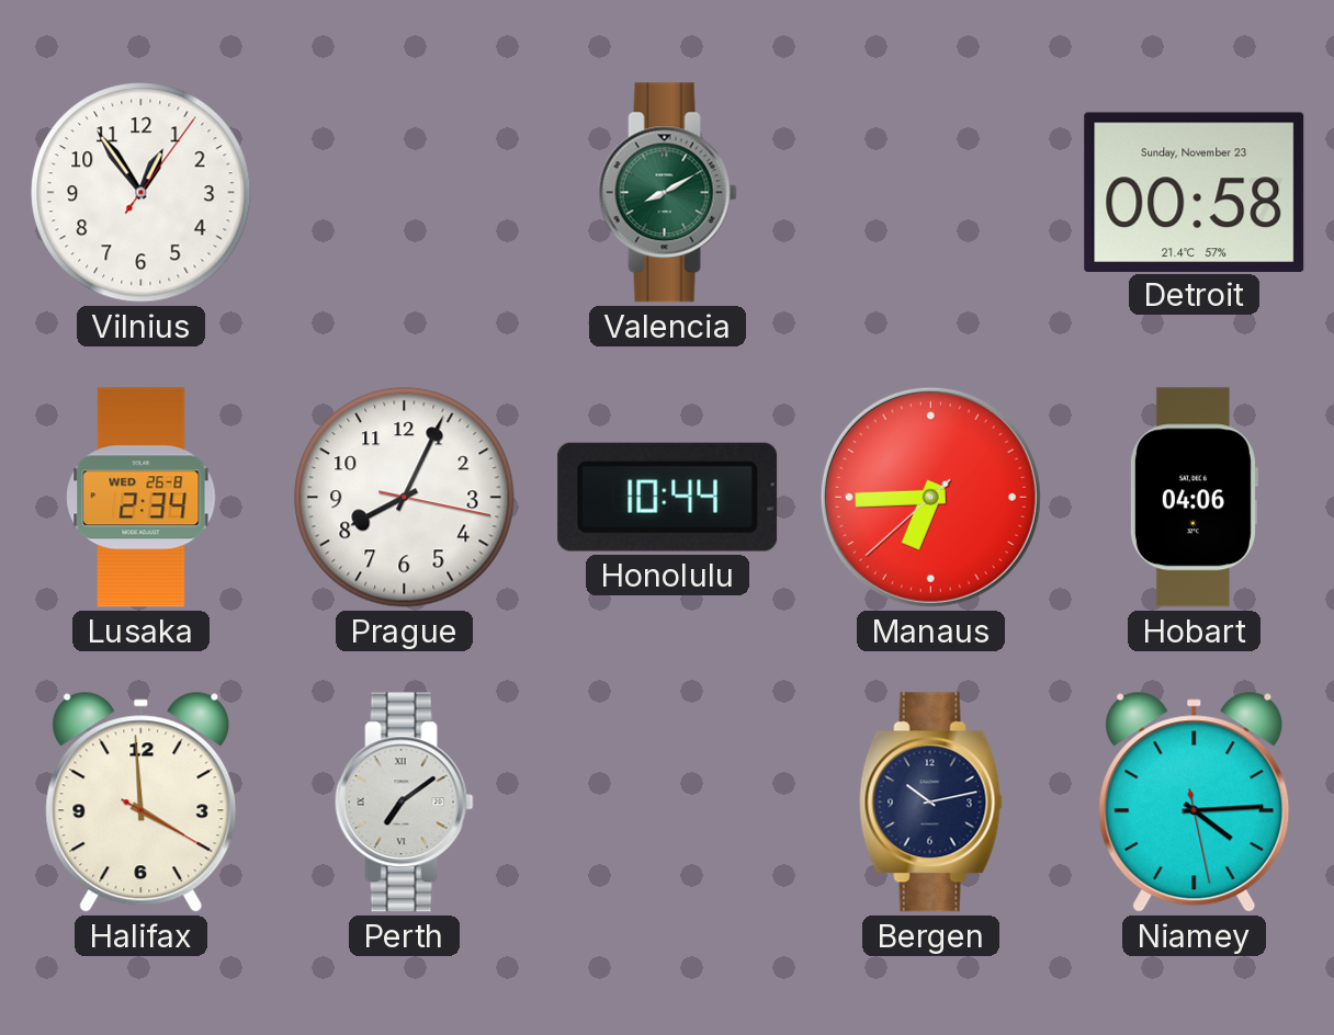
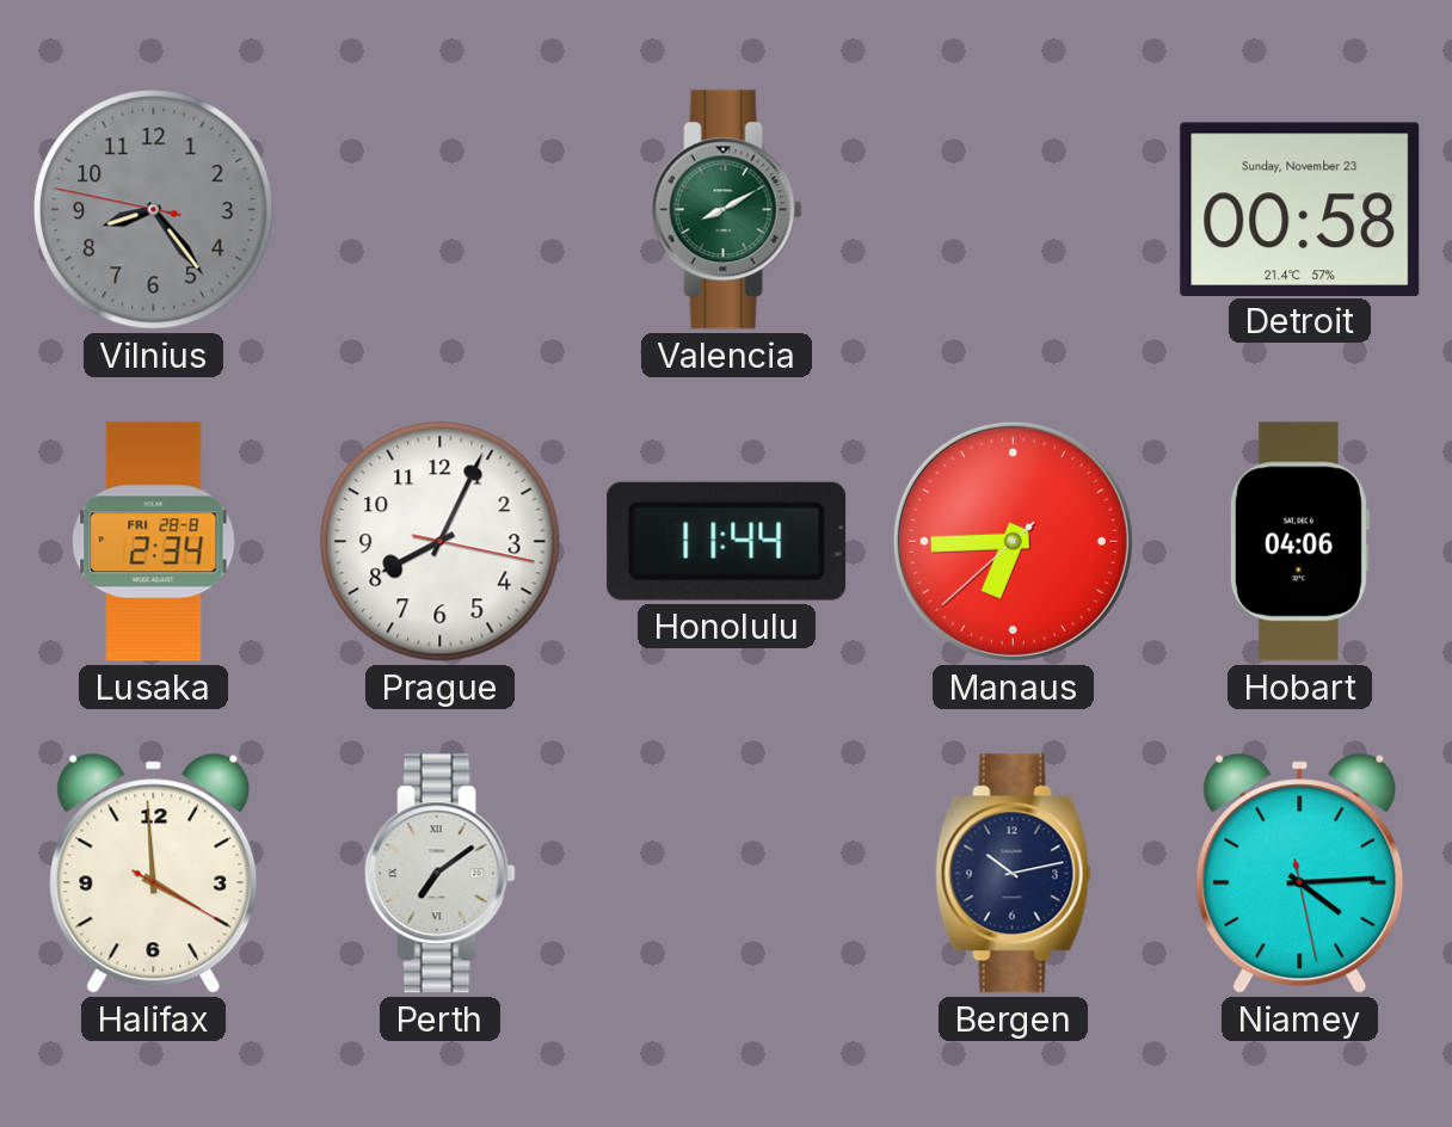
Vilnius: 12:54 -> 8:23
Vilnius dial: white -> grey
Lusaka date: WED 26-8 -> FRI 28-8
Honolulu: 10:44 -> 11:44
